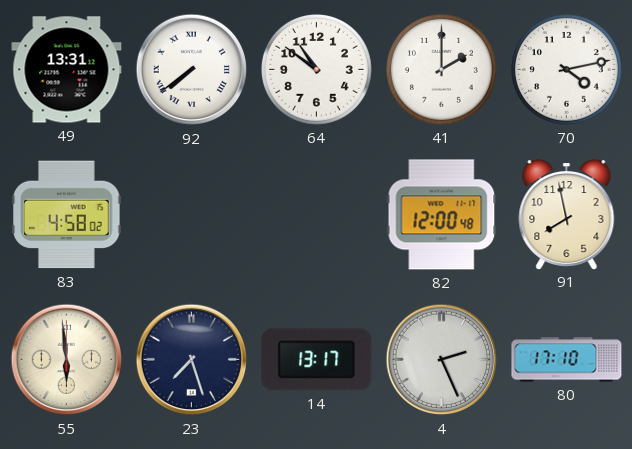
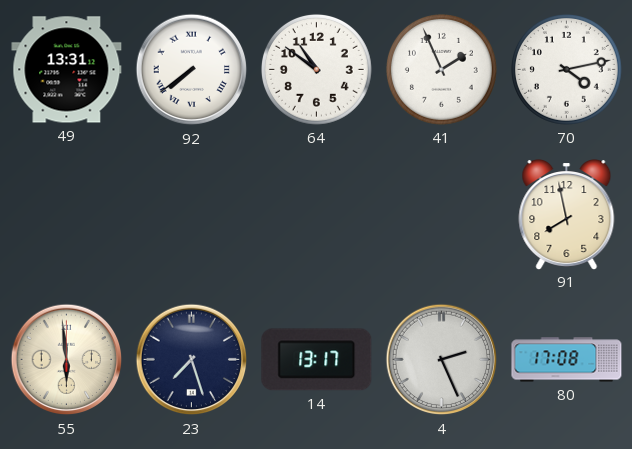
41: 2:00 -> 1:56
83: 4:58 -> none
82: 12:00 -> none
80: 17:10 -> 17:08
